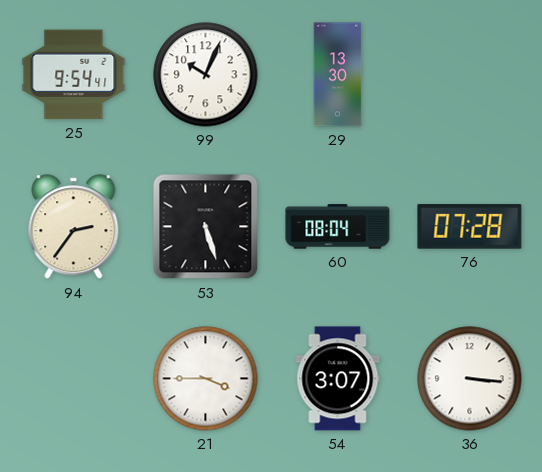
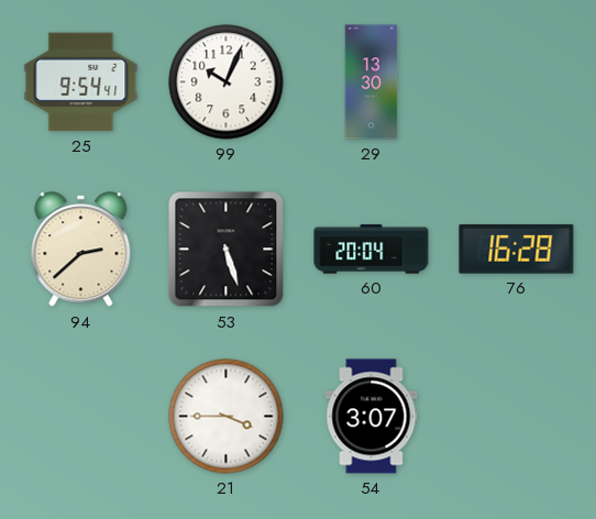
94: 2:36 -> 2:38
60: 08:04 -> 20:04
76: 07:28 -> 16:28
36: 3:16 -> none
